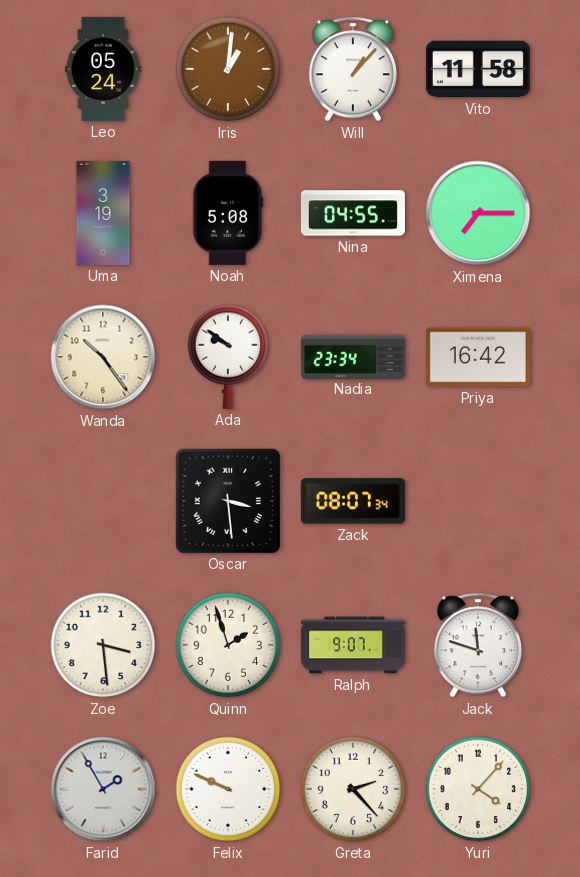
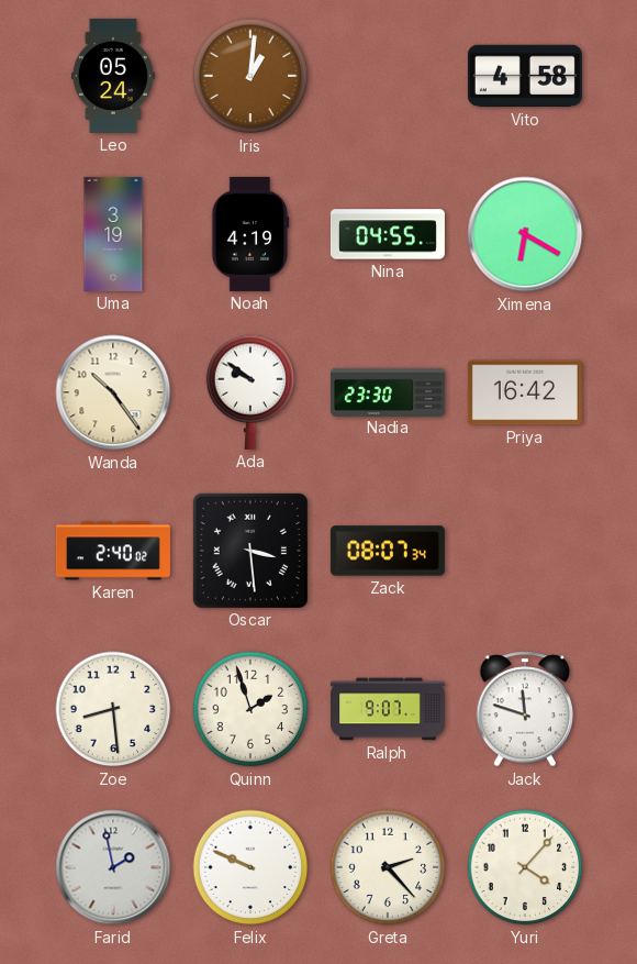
Will: 1:07 -> none
Vito: 11:58 -> 4:58
Noah: 5:08 -> 4:19
Ximena: 7:15 -> 6:20
Nadia: 23:34 -> 23:30
Karen: none -> 2:40
Zoe: 3:29 -> 8:29
Farid: 1:55 -> 1:58
